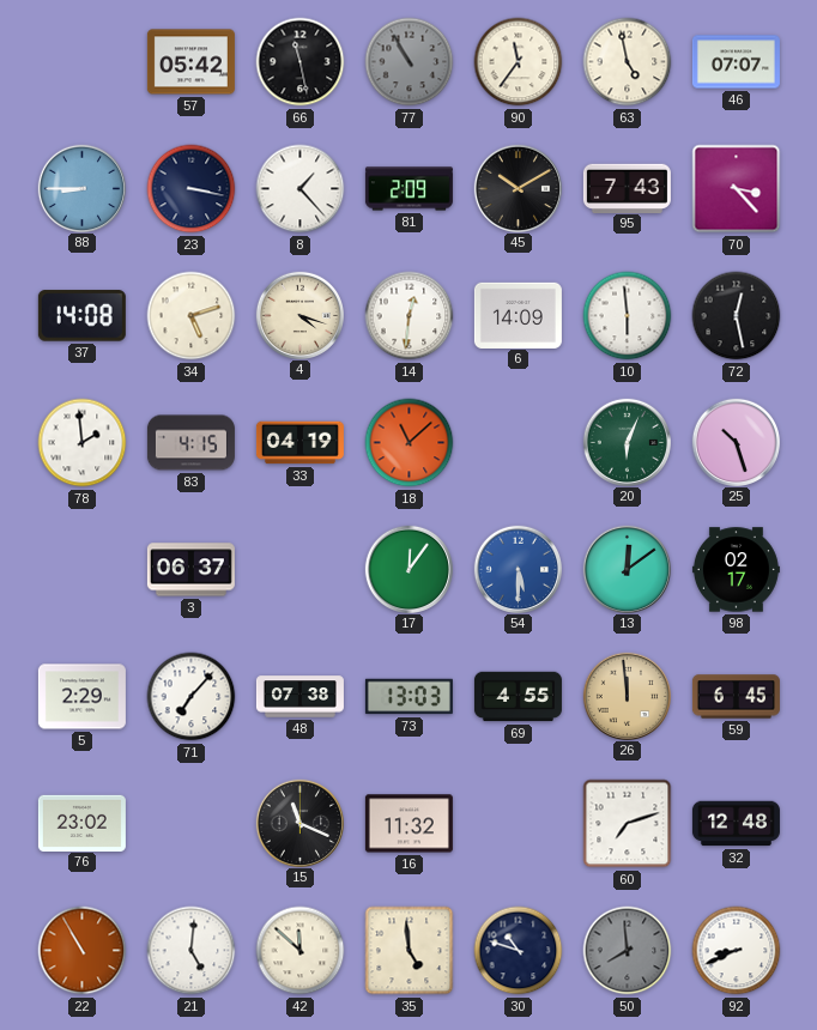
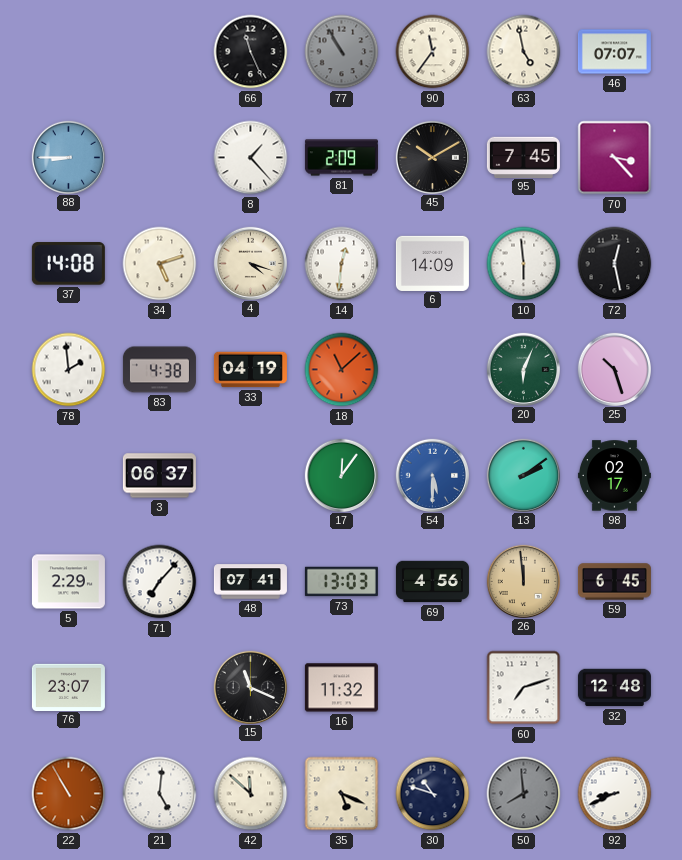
57: 05:42 -> none
66: 11:28 -> 11:26
23: 3:17 -> none
95: 7:43 -> 7:45
83: 4:15 -> 4:38
13: 12:09 -> 2:09
48: 07:38 -> 07:41
69: 4:55 -> 4:56
76: 23:02 -> 23:07
35: 4:59 -> 5:19
